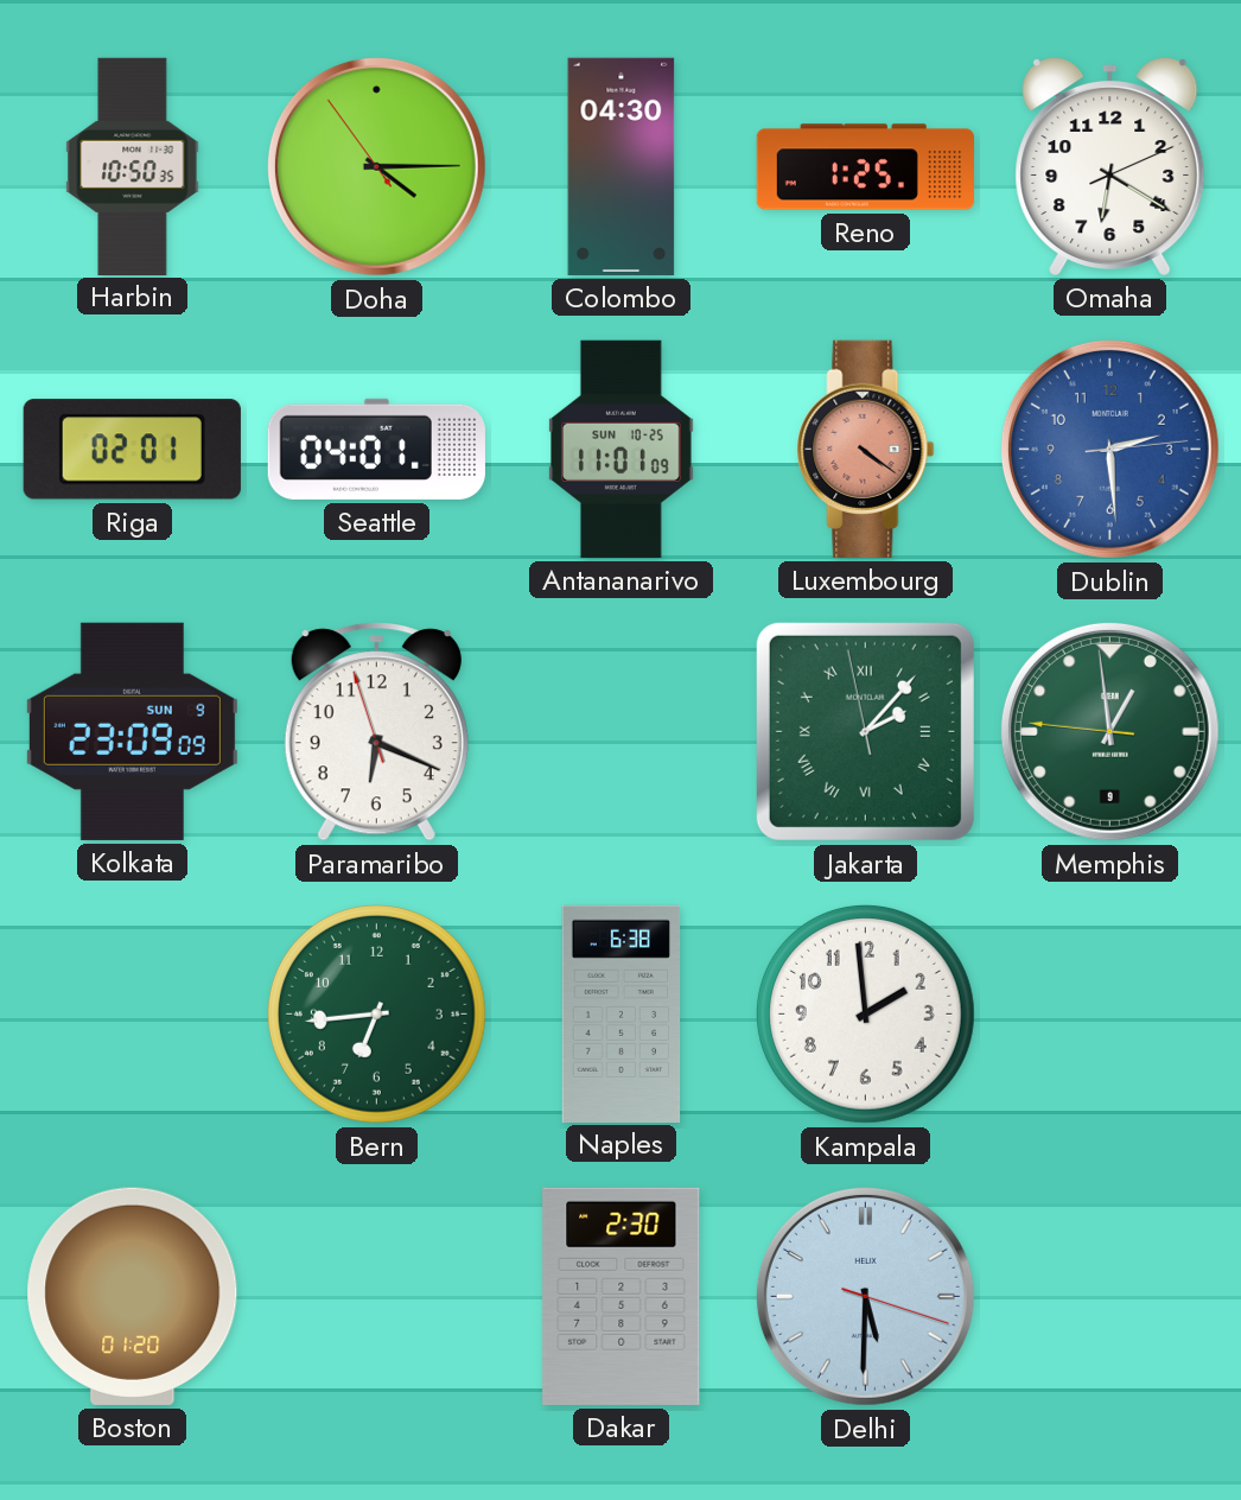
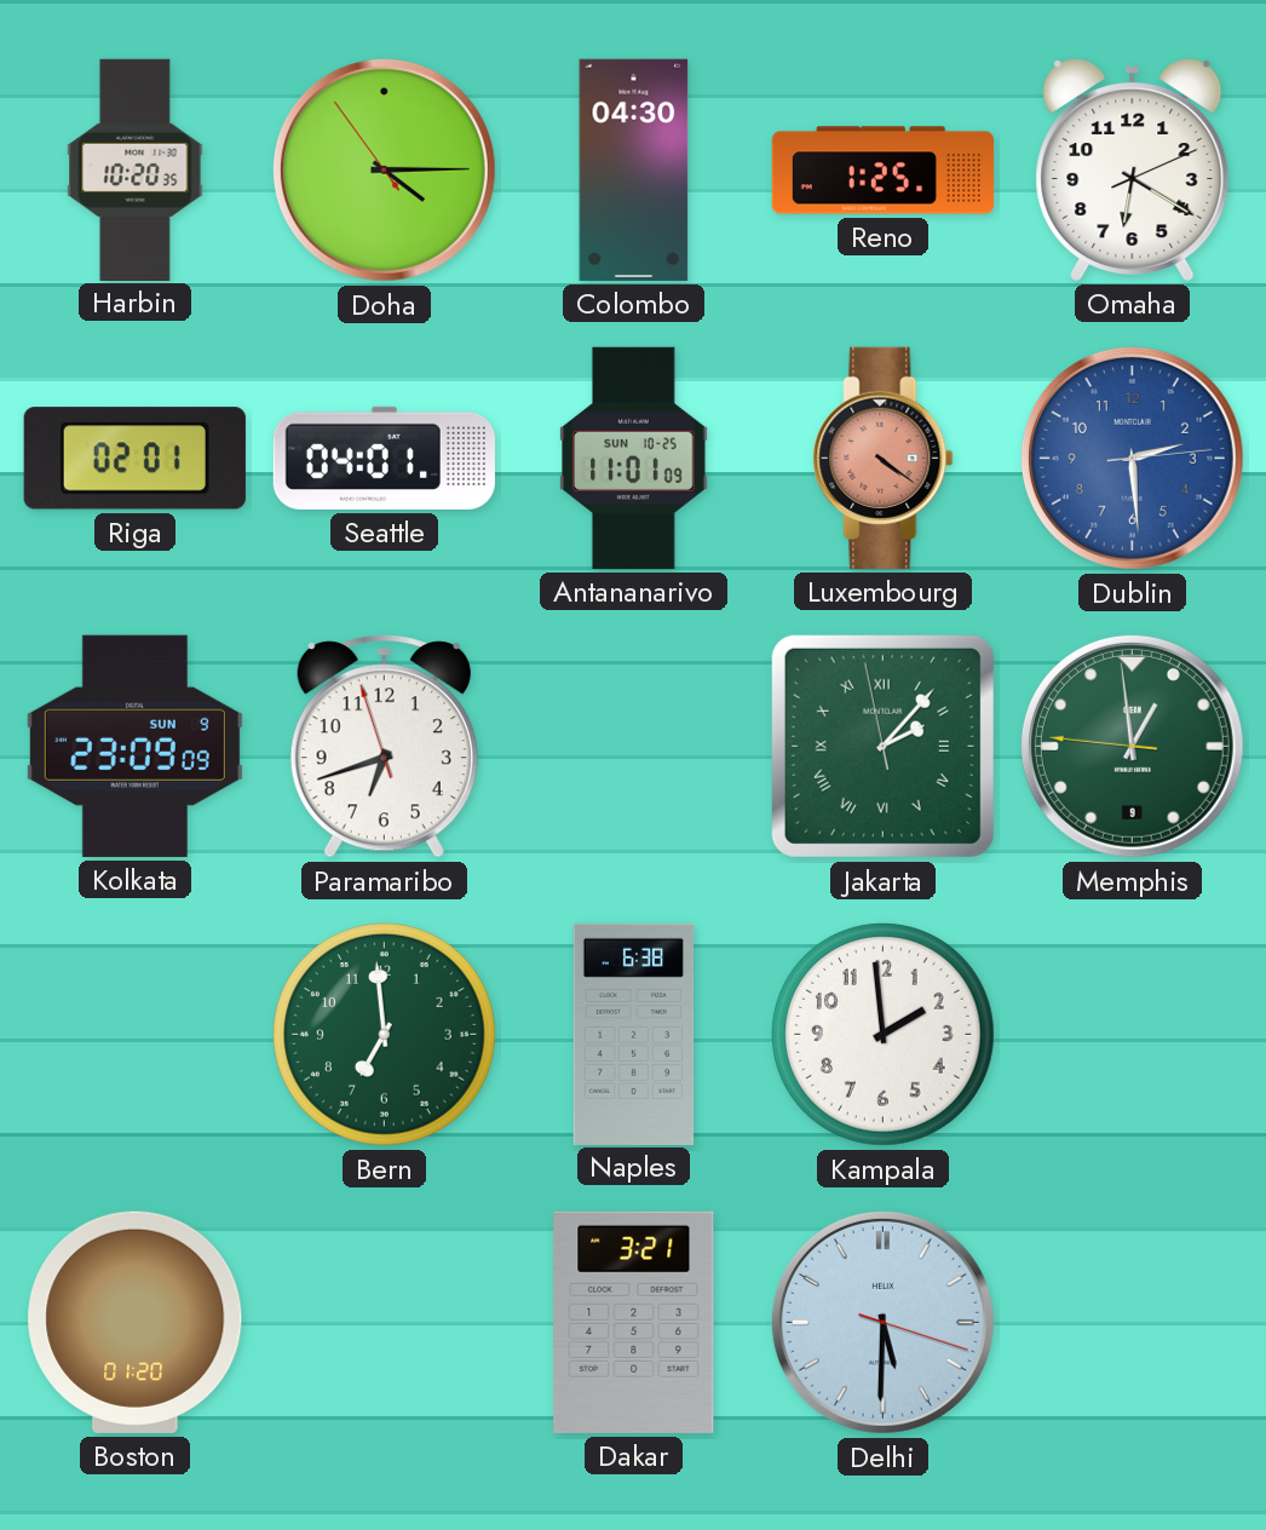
Harbin: 10:50 -> 10:20
Paramaribo: 6:18 -> 6:41
Bern: 6:44 -> 6:59
Dakar: 2:30 -> 3:21
